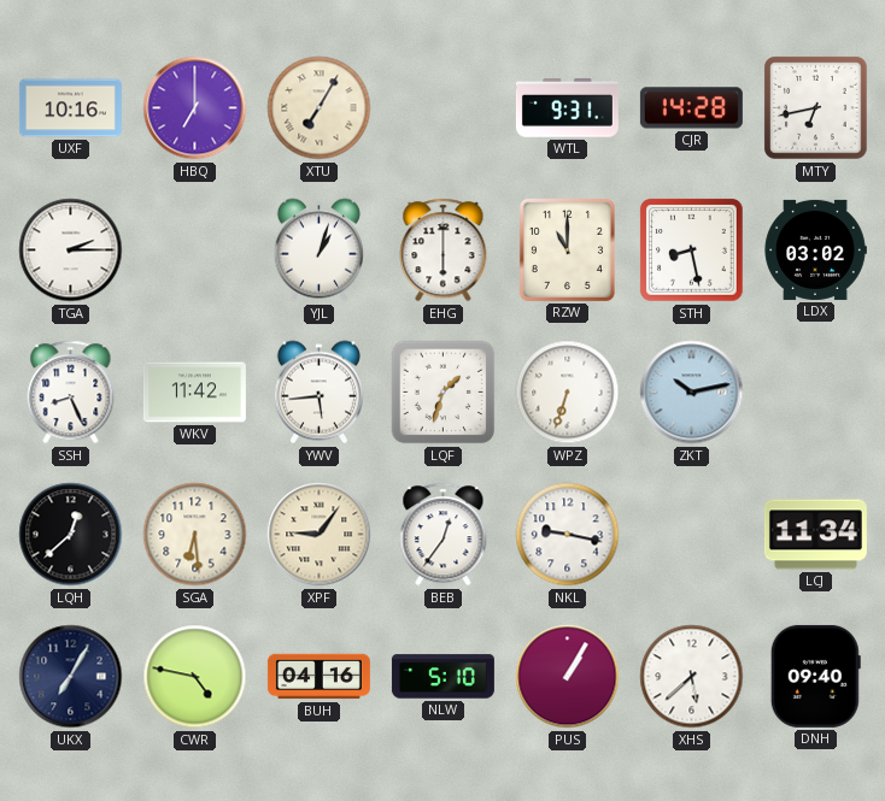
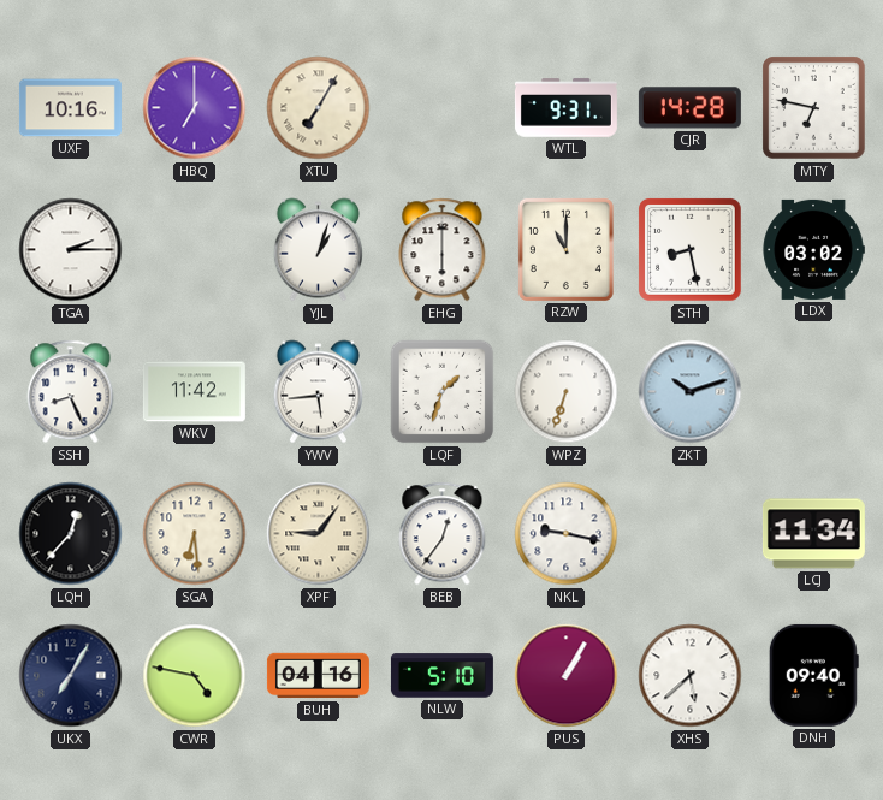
MTY: 6:43 -> 6:47
ZKT: 10:13 -> 10:12
LQH: 12:38 -> 12:37
